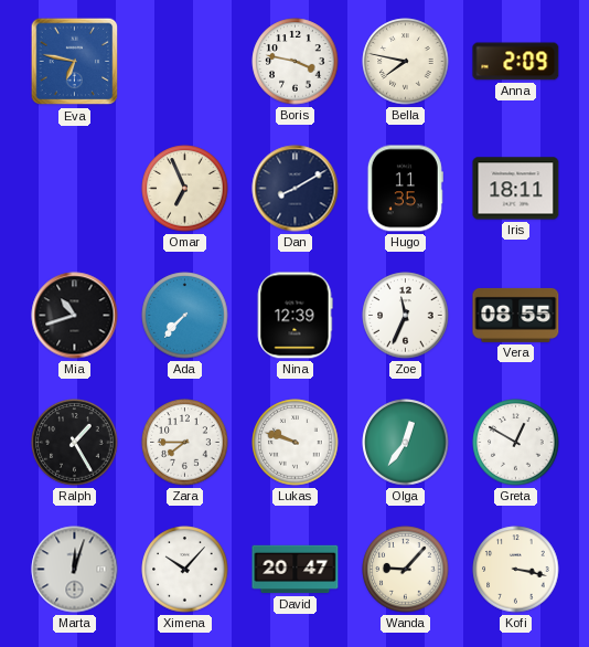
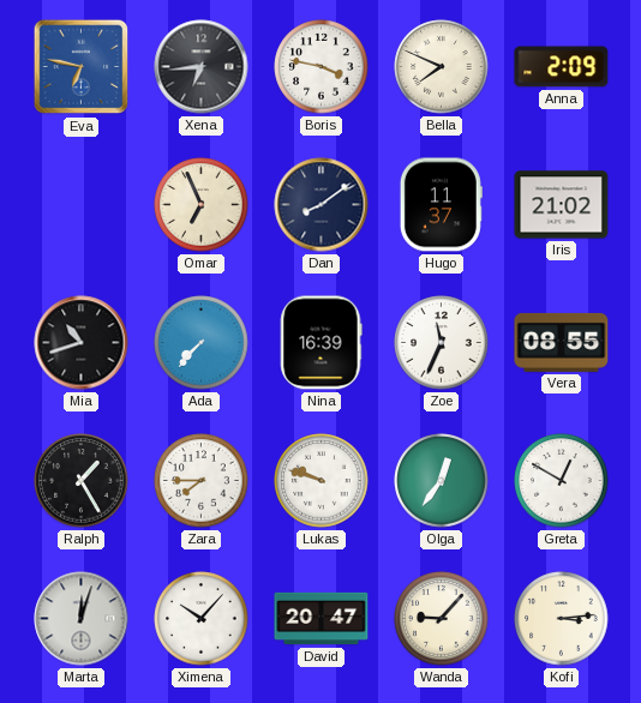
Xena: none -> 6:44
Bella: 7:47 -> 7:49
Dan: 8:10 -> 8:09
Hugo: 11:35 -> 11:37
Iris: 18:11 -> 21:02
Nina: 12:39 -> 16:39
Kofi: 3:17 -> 3:14
